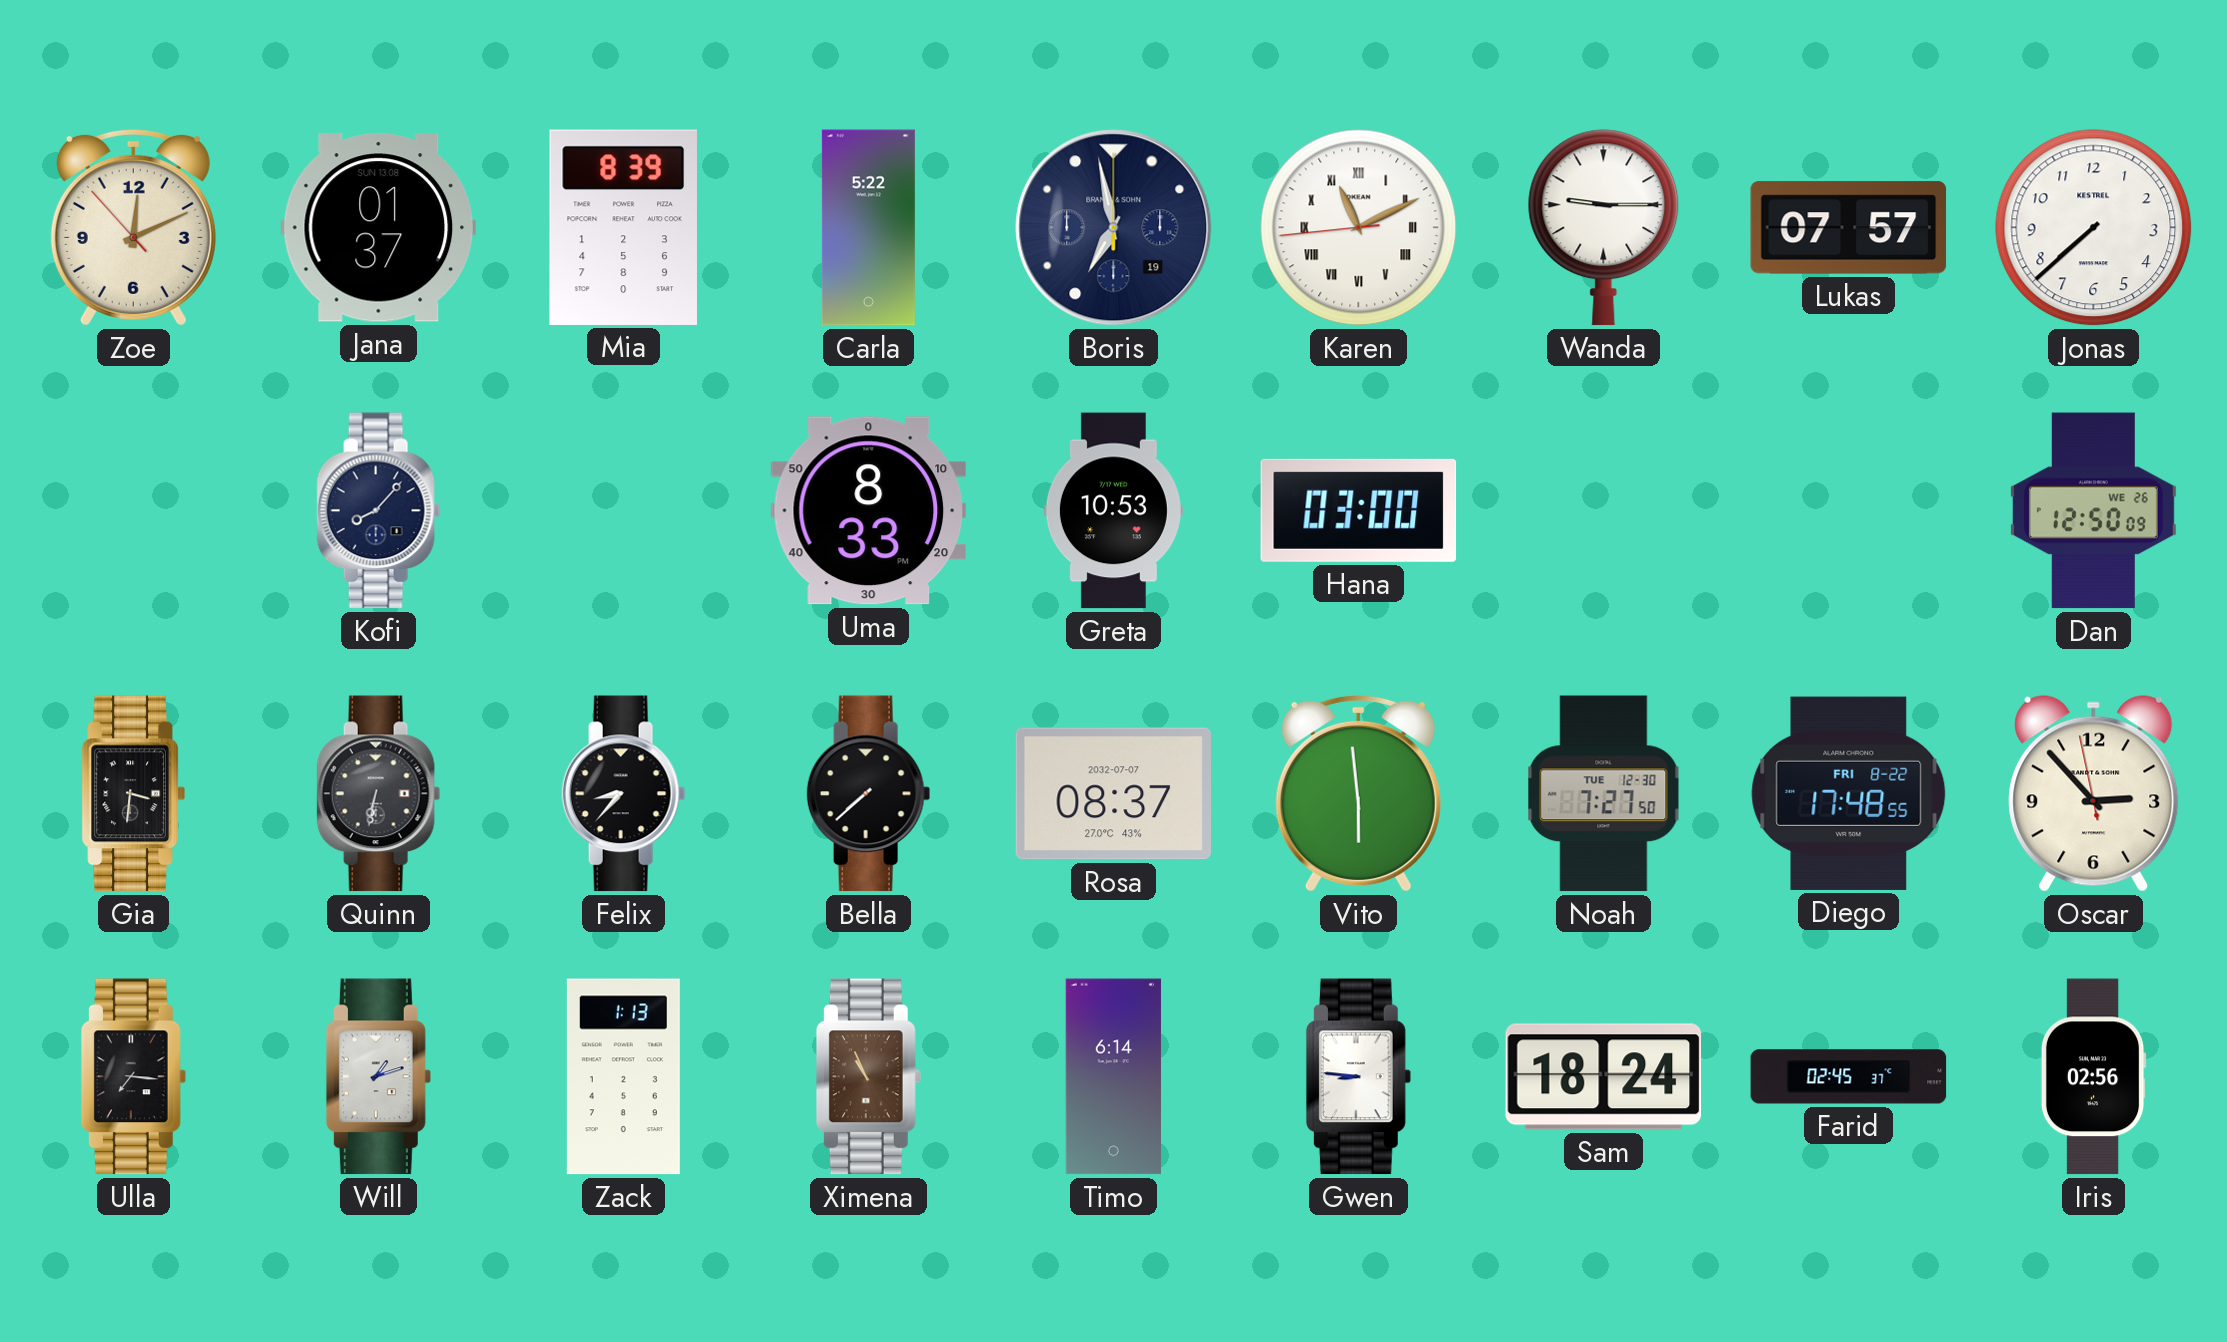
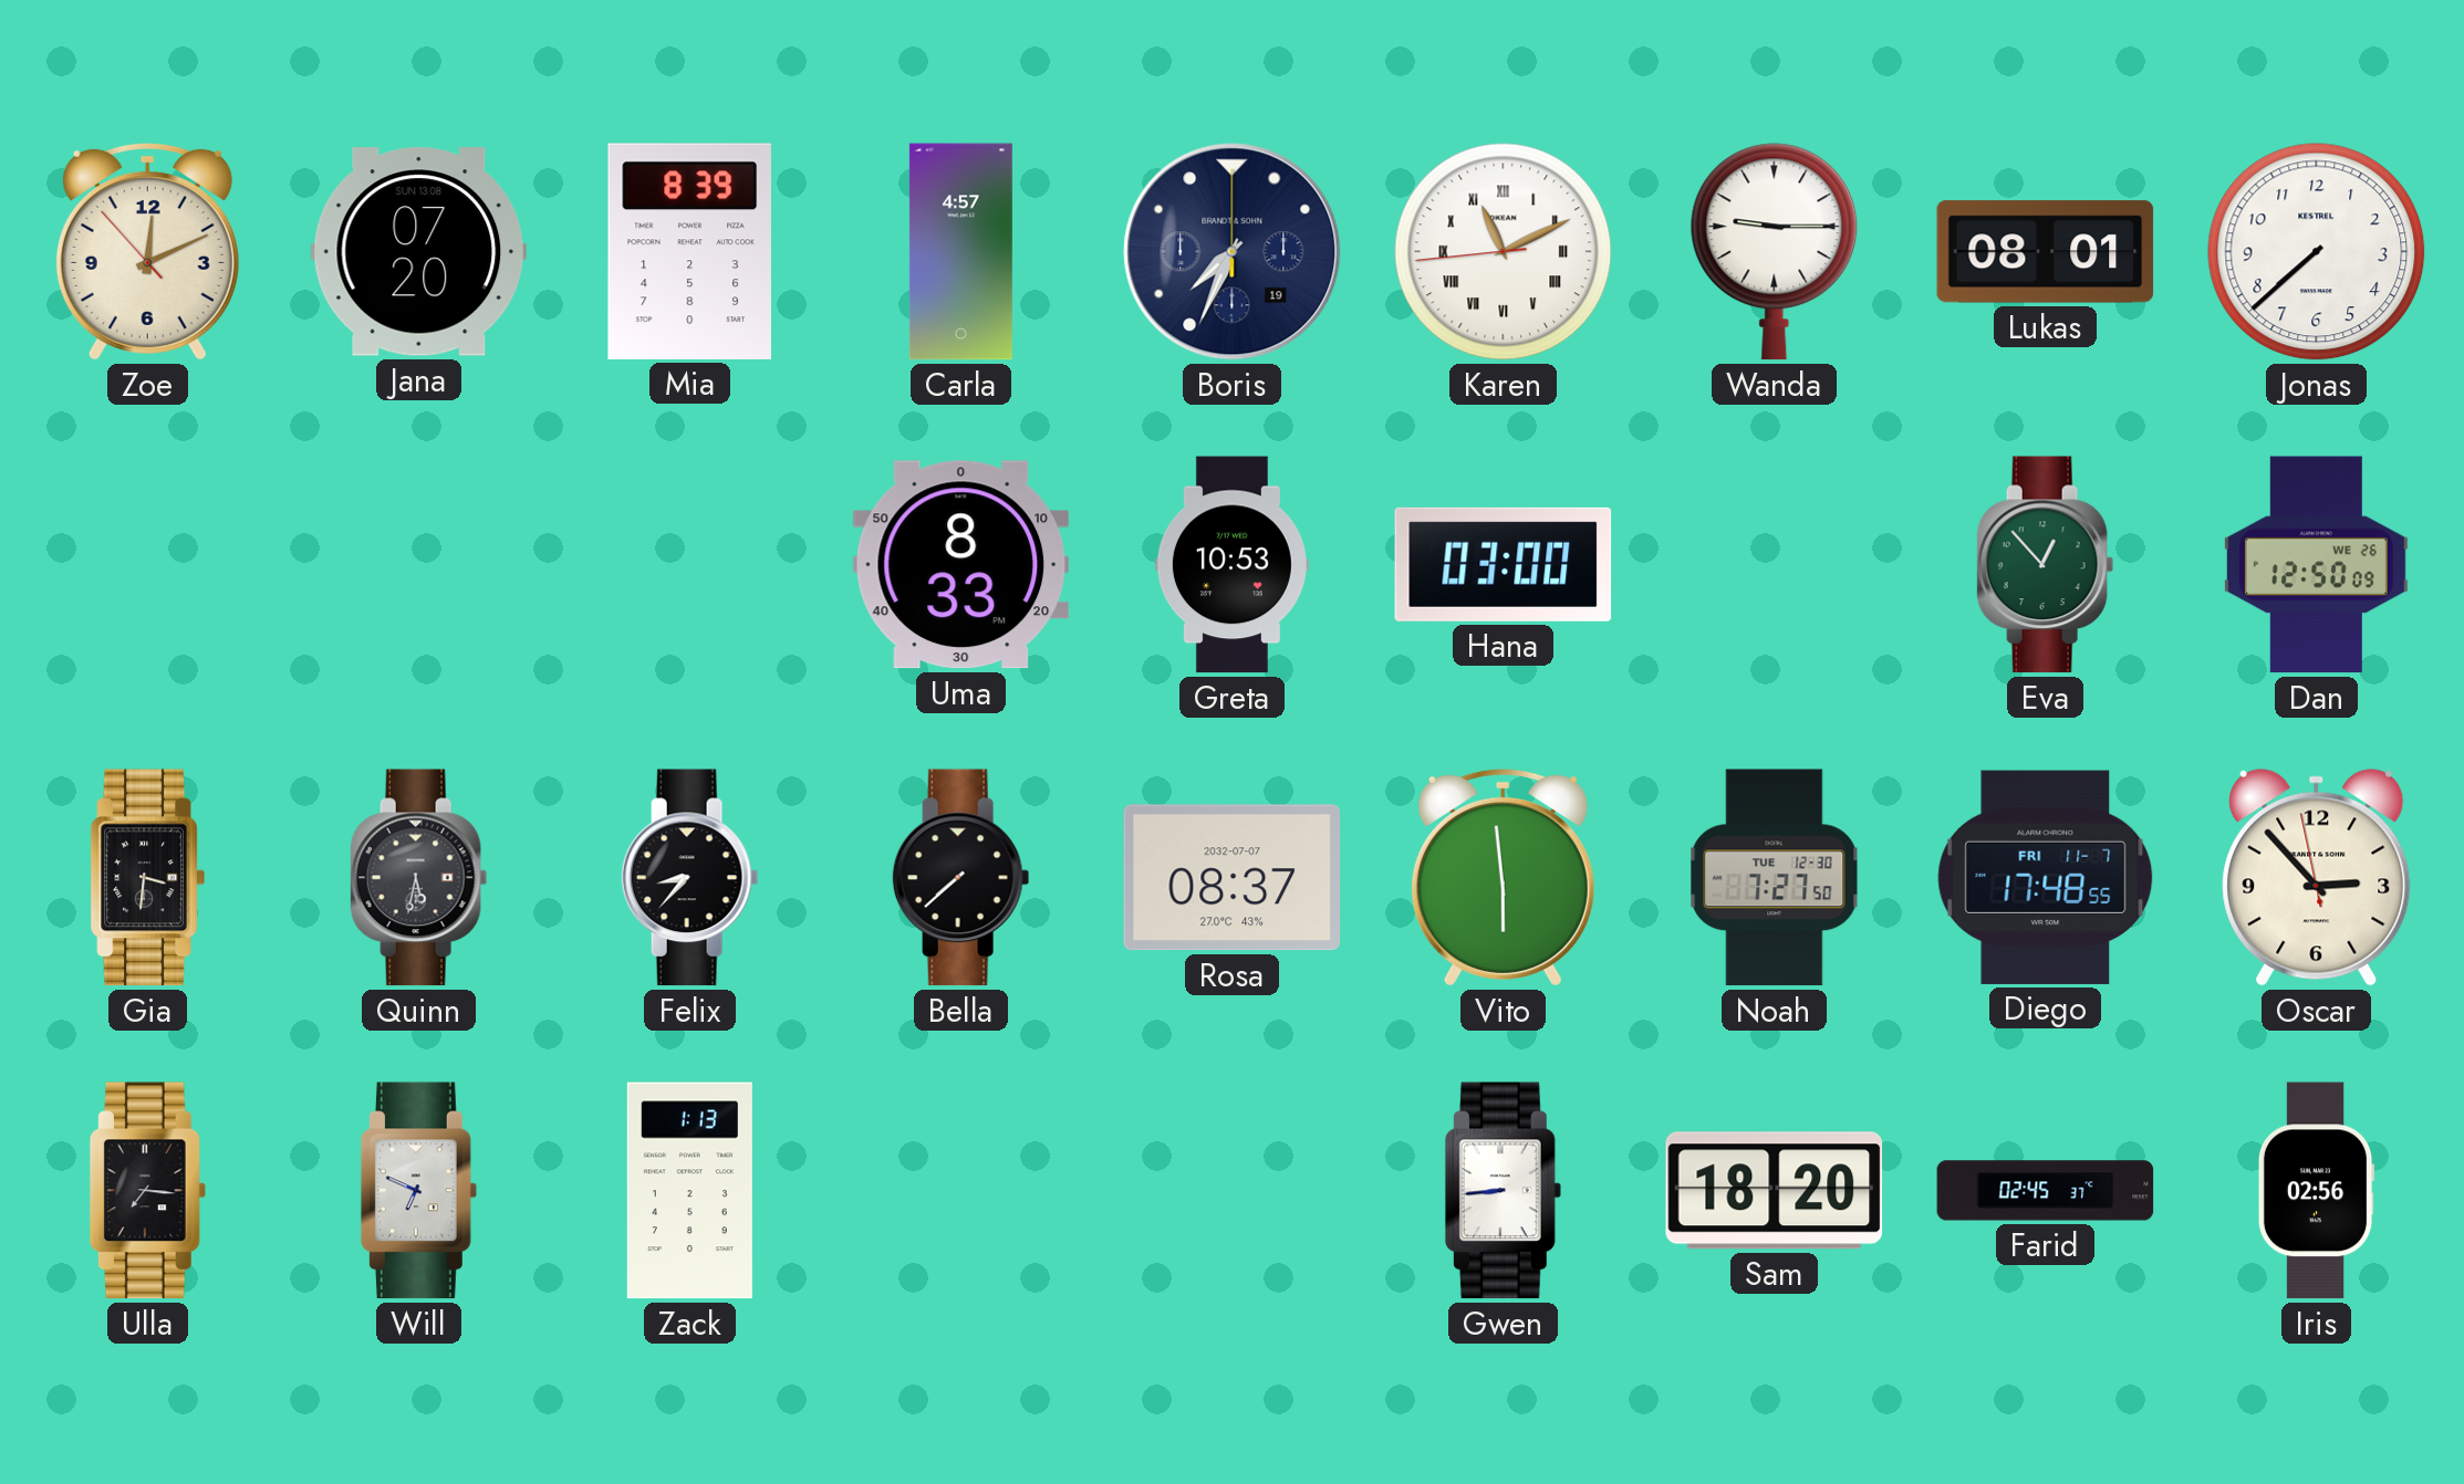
Jana: 01:37 -> 07:20
Carla: 5:22 -> 4:57
Boris: 6:58 -> 7:34
Lukas: 07:57 -> 08:01
Kofi: 8:07 -> none
Eva: none -> 12:53
Quinn: 6:32 -> 5:32
Diego date: FRI 8-22 -> FRI 11-7
Will: 1:12 -> 6:49
Ximena: 10:56 -> none
Timo: 6:14 -> none
Gwen: 8:46 -> 8:44
Sam: 18:24 -> 18:20
